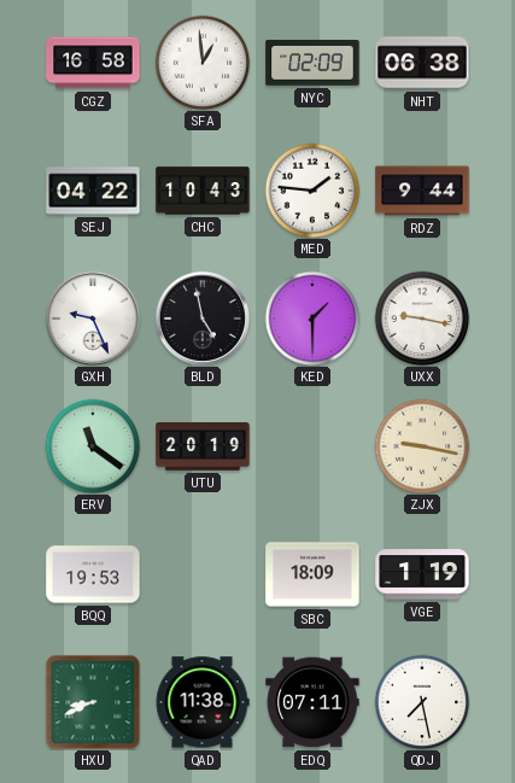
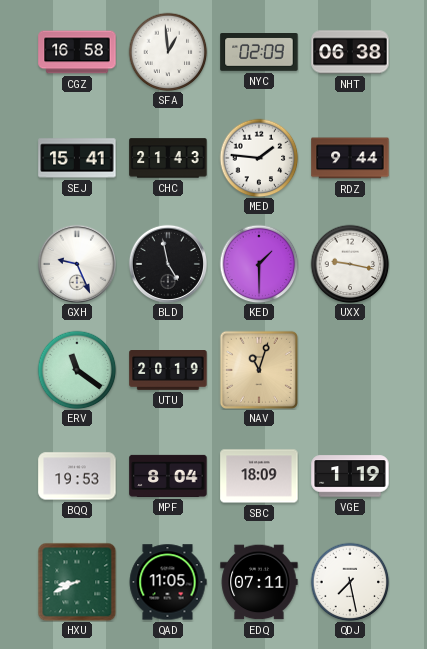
SEJ: 04:22 -> 15:41
CHC: 10:43 -> 21:43
NAV: none -> 11:03
ZJX: 9:17 -> none
MPF: none -> 8:04
QAD: 11:38 -> 11:05
